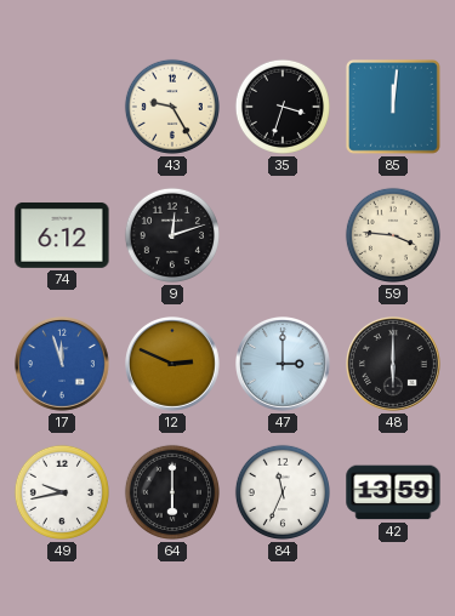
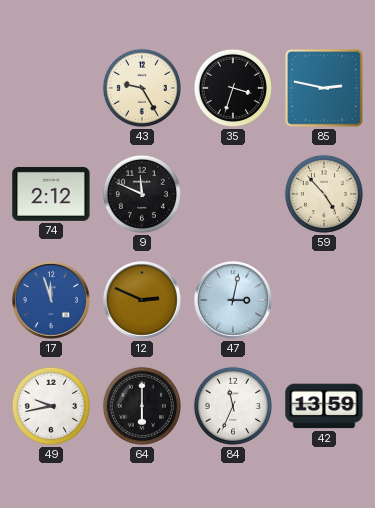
85: 12:01 -> 2:47
74: 6:12 -> 2:12
9: 12:12 -> 11:49
59: 3:46 -> 4:53
47: 3:00 -> 3:02
48: 6:00 -> none
